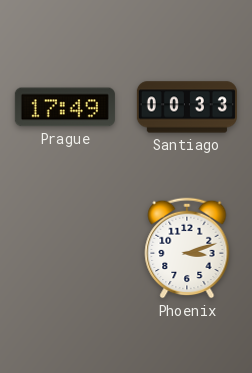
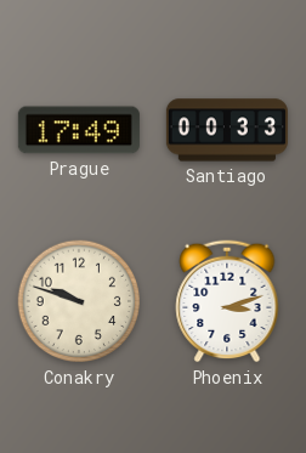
Conakry: none -> 9:48
